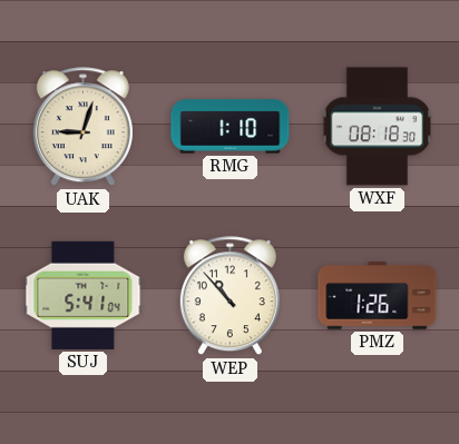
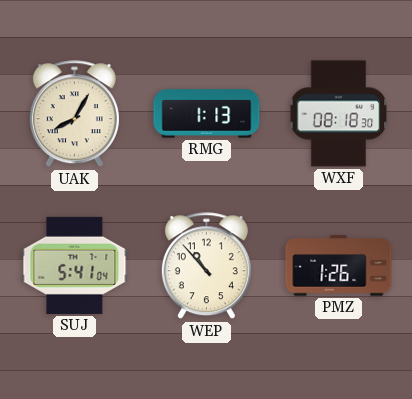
UAK: 9:03 -> 8:05
RMG: 1:10 -> 1:13
